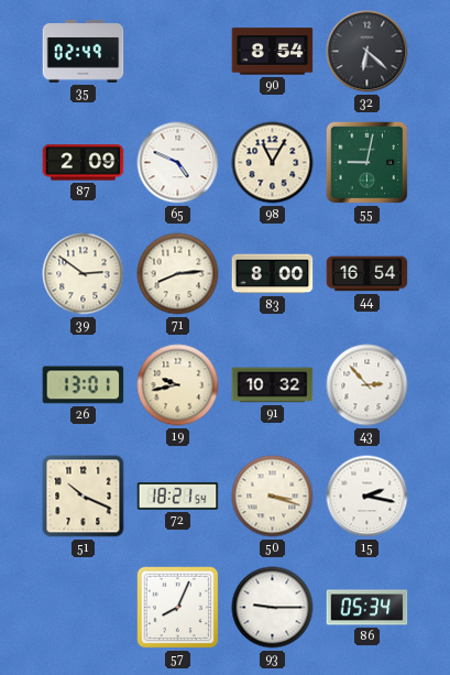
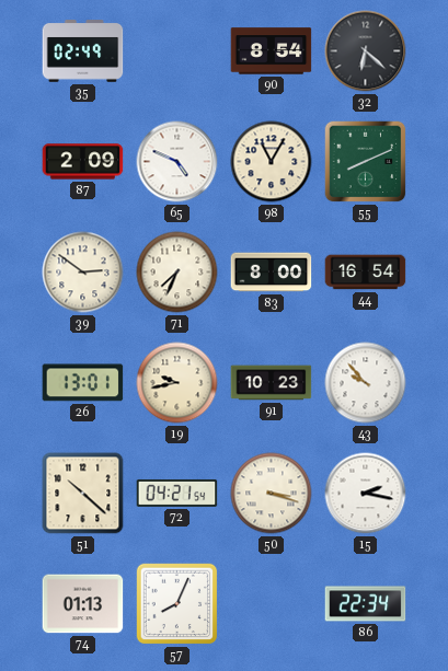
55: 9:02 -> 8:11
71: 8:14 -> 7:34
91: 10:32 -> 10:23
43: 2:53 -> 9:53
51: 10:19 -> 10:22
72: 18:21 -> 04:21
74: none -> 01:13
93: 9:15 -> none
86: 05:34 -> 22:34
